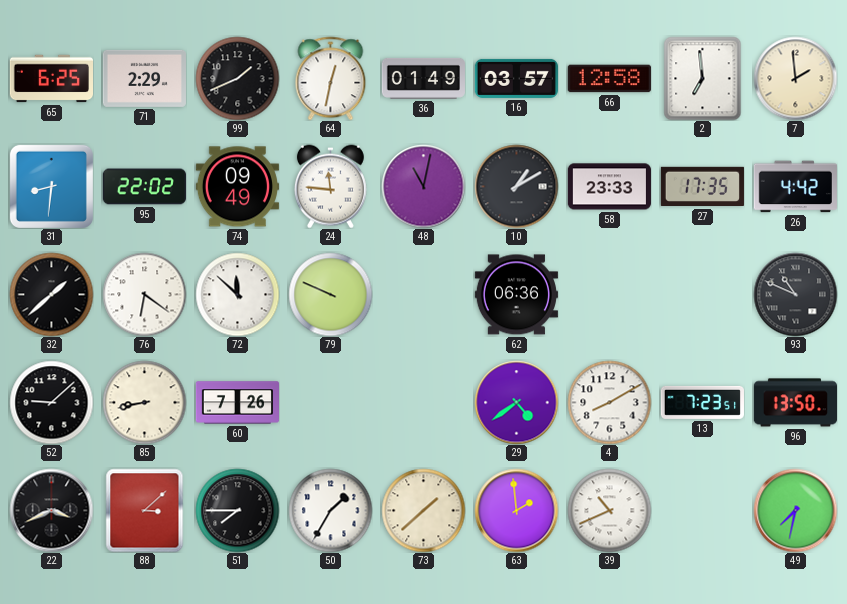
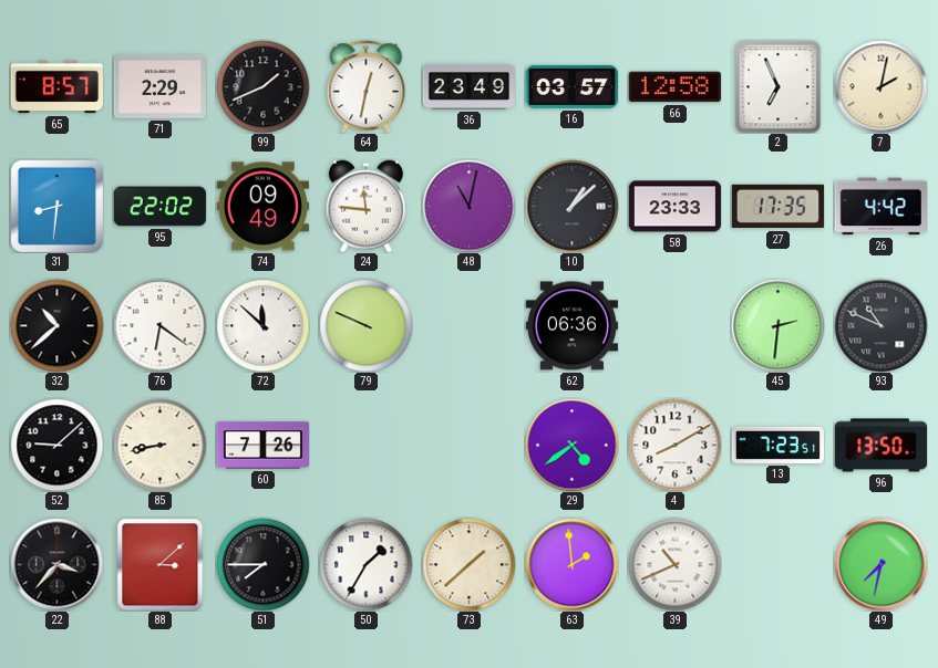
65: 6:25 -> 8:57
36: 01:49 -> 23:49
2: 6:59 -> 6:56
7: 1:59 -> 2:02
10: 1:10 -> 1:08
32: 1:38 -> 10:38
45: none -> 2:31
22: 3:41 -> 3:37
